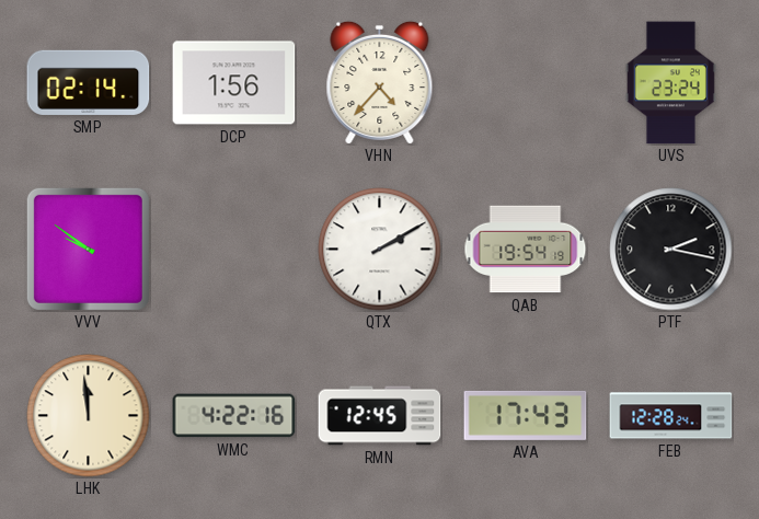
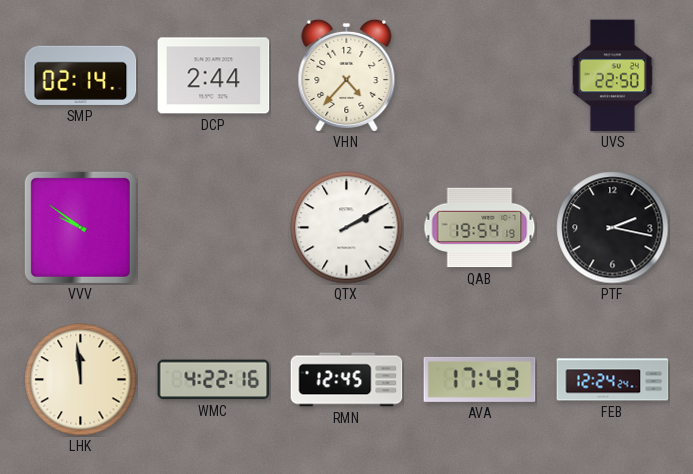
DCP: 1:56 -> 2:44
UVS: 23:24 -> 22:50
FEB: 12:28 -> 12:24
